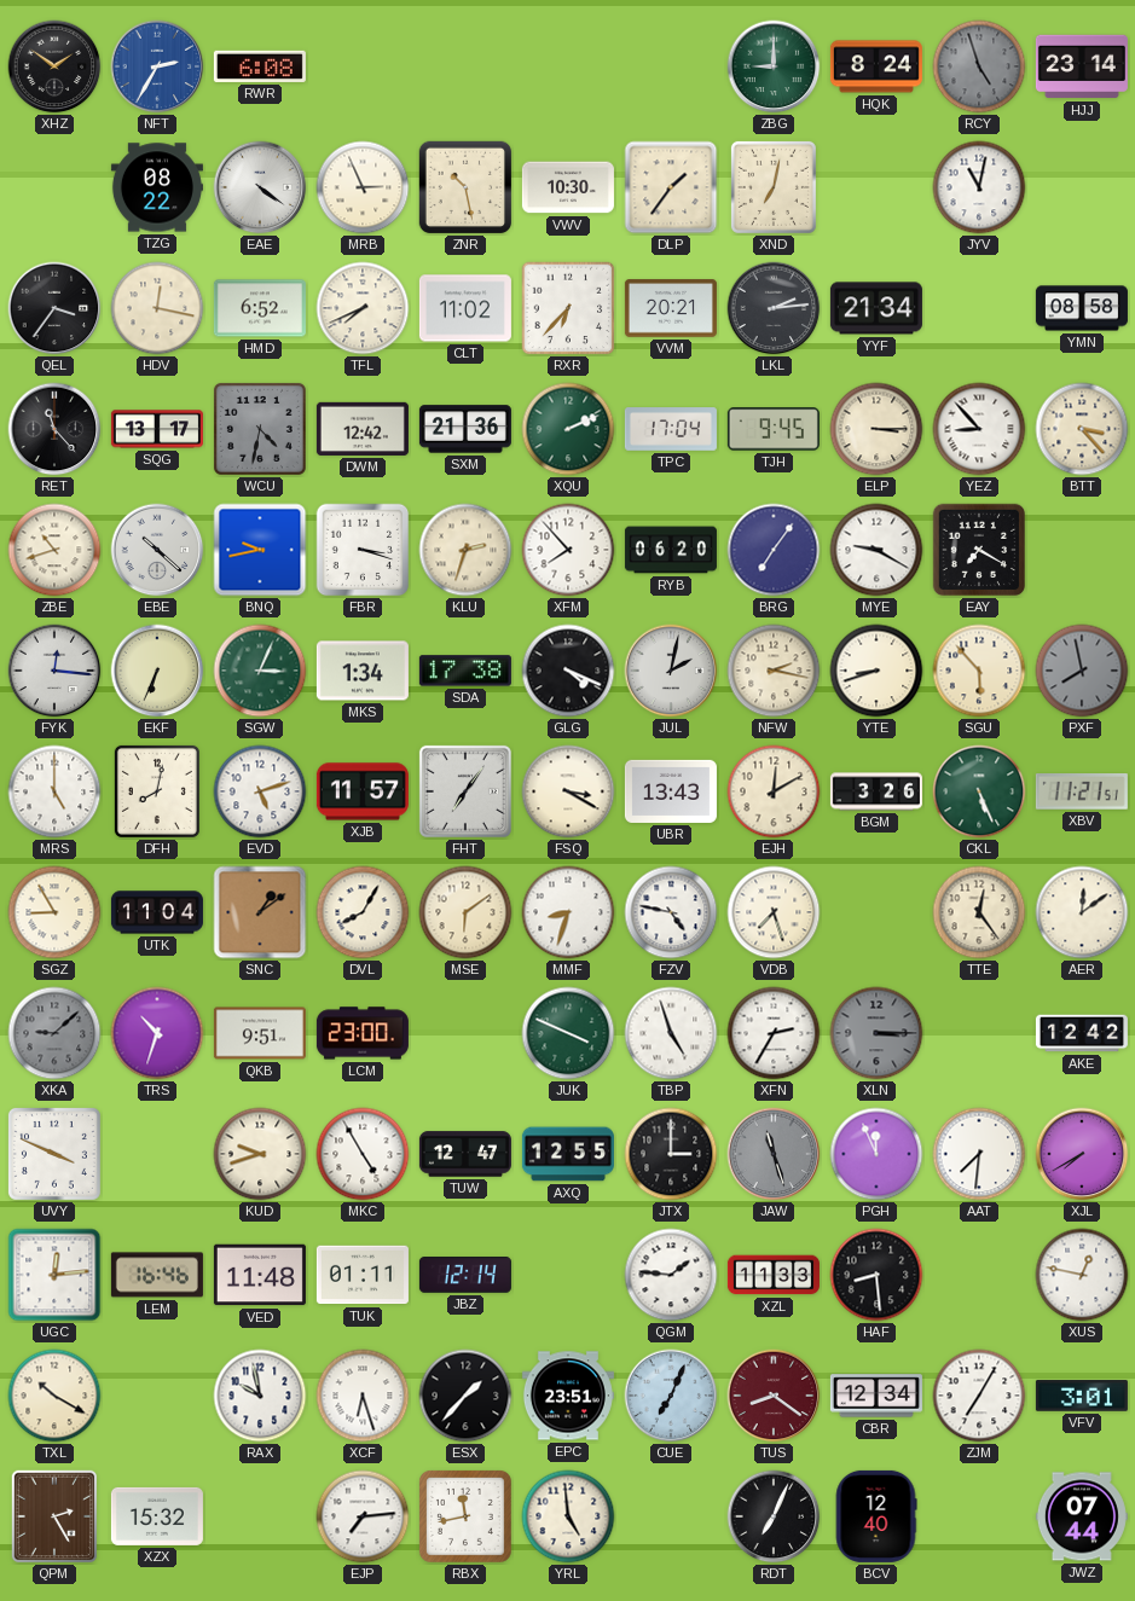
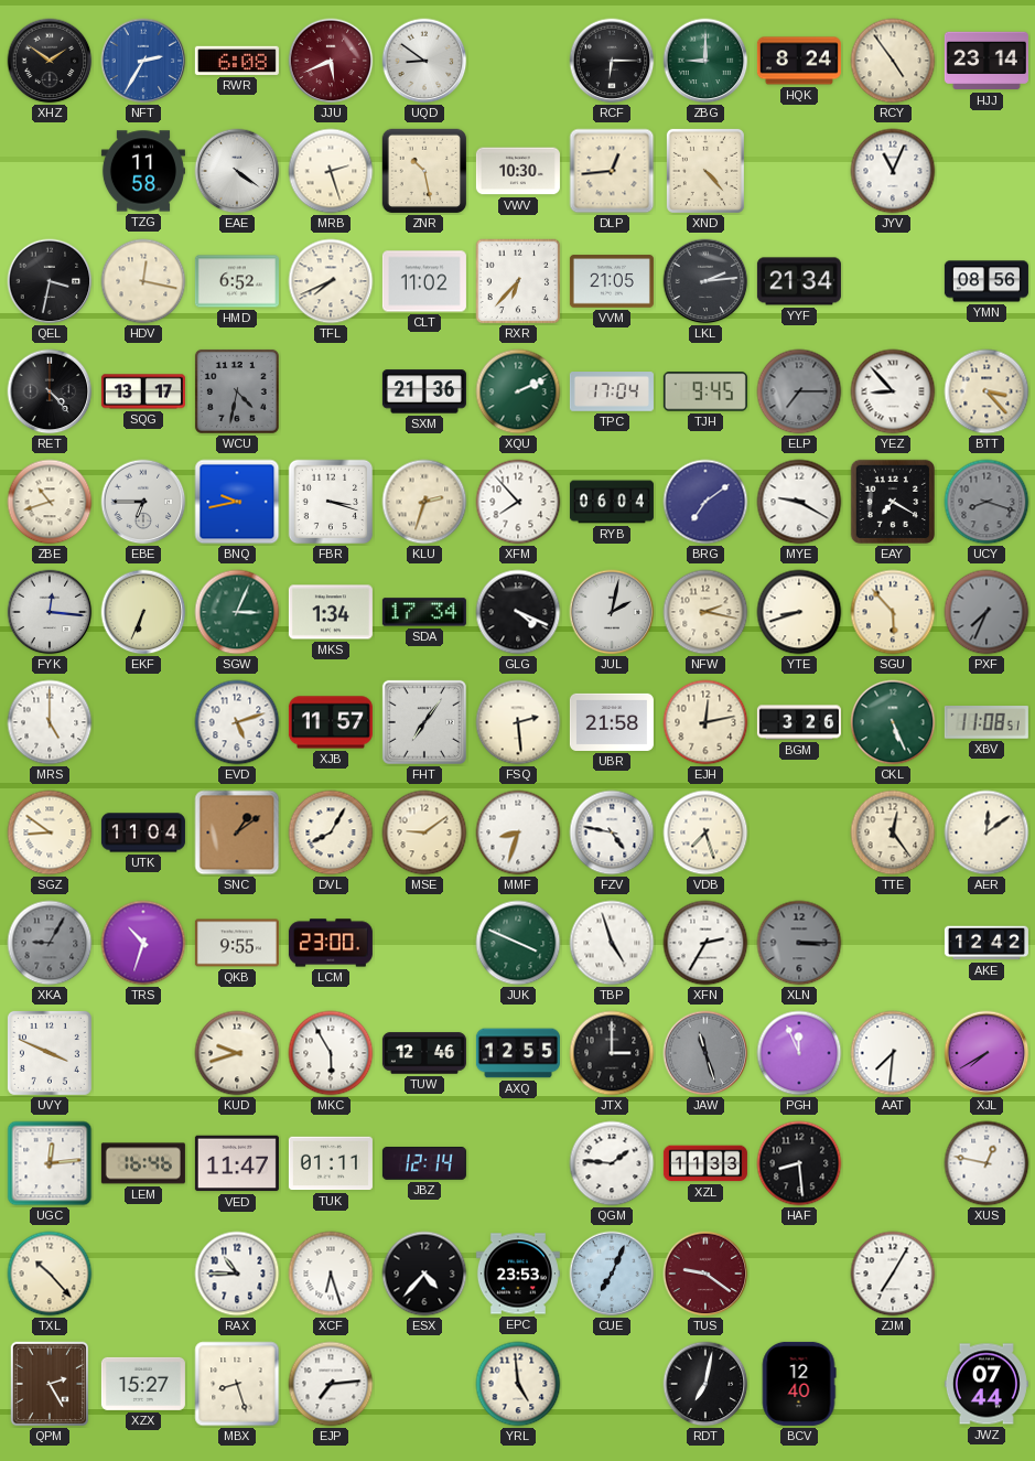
JJU: none -> 5:41
UQD: none -> 8:51
RCF: none -> 6:15
RCY: 4:57 -> 4:54
RCY dial: grey -> cream
TZG: 08:22 -> 11:58
MRB: 2:56 -> 2:27
DLP: 1:36 -> 12:44
XND: 7:02 -> 4:23
JYV: 11:02 -> 11:04
QEL: 3:36 -> 3:32
VVM: 20:21 -> 21:05
YMN: 08:58 -> 08:56
RET: 11:23 -> 4:23
DWM: 12:42 -> none
ELP: 3:15 -> 7:15
ELP dial: cream -> grey
EBE: 10:22 -> 6:45
RYB: 06:20 -> 06:04
BRG: 7:06 -> 7:09
UCY: none -> 8:18
SDA: 17:38 -> 17:34
PXF: 7:58 -> 7:34
DFH: 8:02 -> none
FSQ: 3:20 -> 2:29
UBR: 13:43 -> 21:58
EJH: 12:10 -> 12:13
XBV: 11:21 -> 11:08
SGZ: 8:55 -> 8:51
MSE: 6:09 -> 9:09
XKA: 9:08 -> 9:05
QKB: 9:51 -> 9:55
MKC: 4:55 -> 5:55
TUW: 12:47 -> 12:46
VED: 11:48 -> 11:47
TXL: 10:20 -> 10:23
RAX: 9:58 -> 10:45
ESX: 1:37 -> 4:37
EPC: 23:51 -> 23:53
TUS: 8:21 -> 9:21
CBR: 12:34 -> none
VFV: 3:01 -> none
XZX: 15:32 -> 15:27
MBX: none -> 8:27
RBX: 11:43 -> none
RDT: 7:04 -> 7:02
